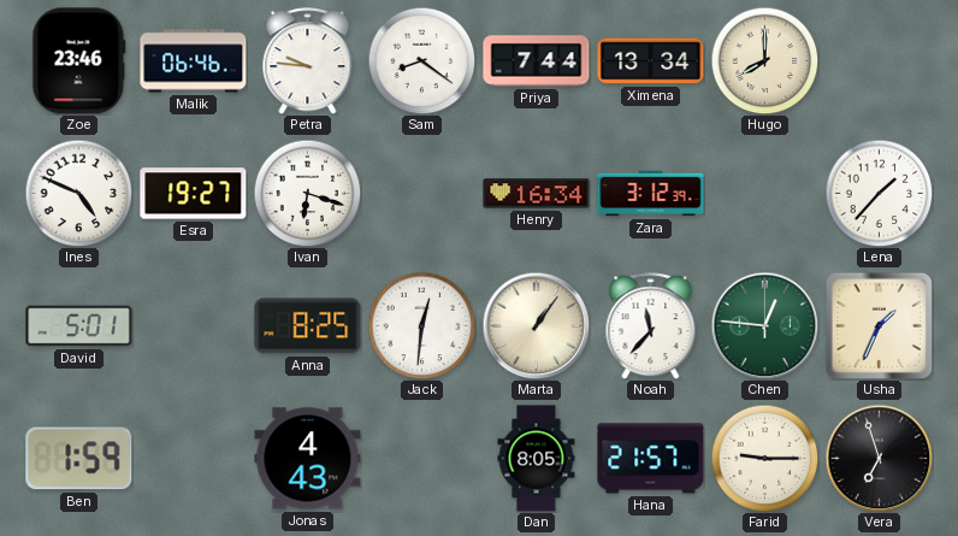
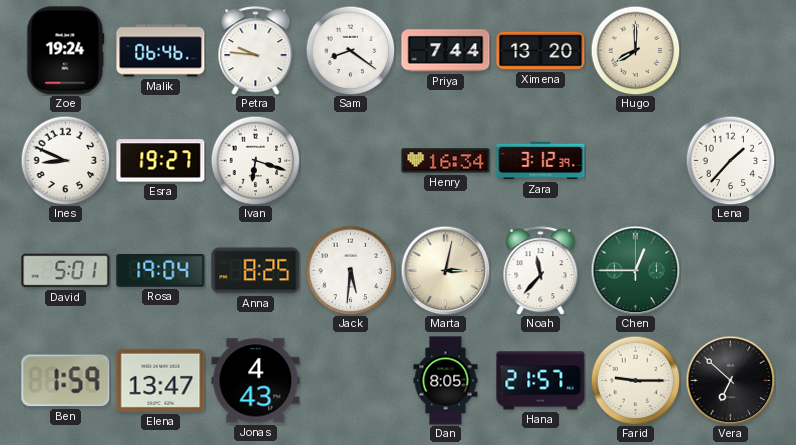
Zoe: 23:46 -> 19:24
Ximena: 13:34 -> 13:20
Ines: 4:49 -> 8:49
Rosa: none -> 19:04
Jack: 12:31 -> 5:31
Marta: 1:06 -> 3:02
Chen: 12:46 -> 12:45
Usha: 1:34 -> none
Elena: none -> 13:47
Vera: 6:57 -> 6:52
